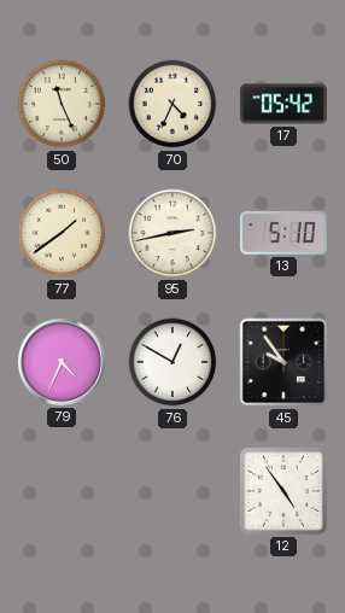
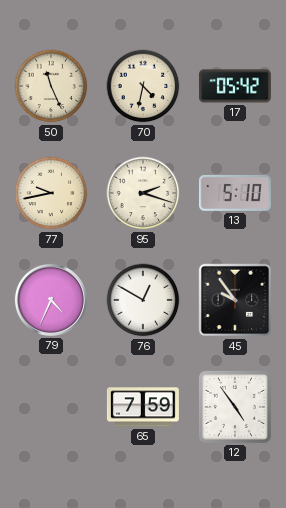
70: 4:34 -> 4:32
77: 1:39 -> 9:43
95: 2:43 -> 2:18
65: none -> 7:59
